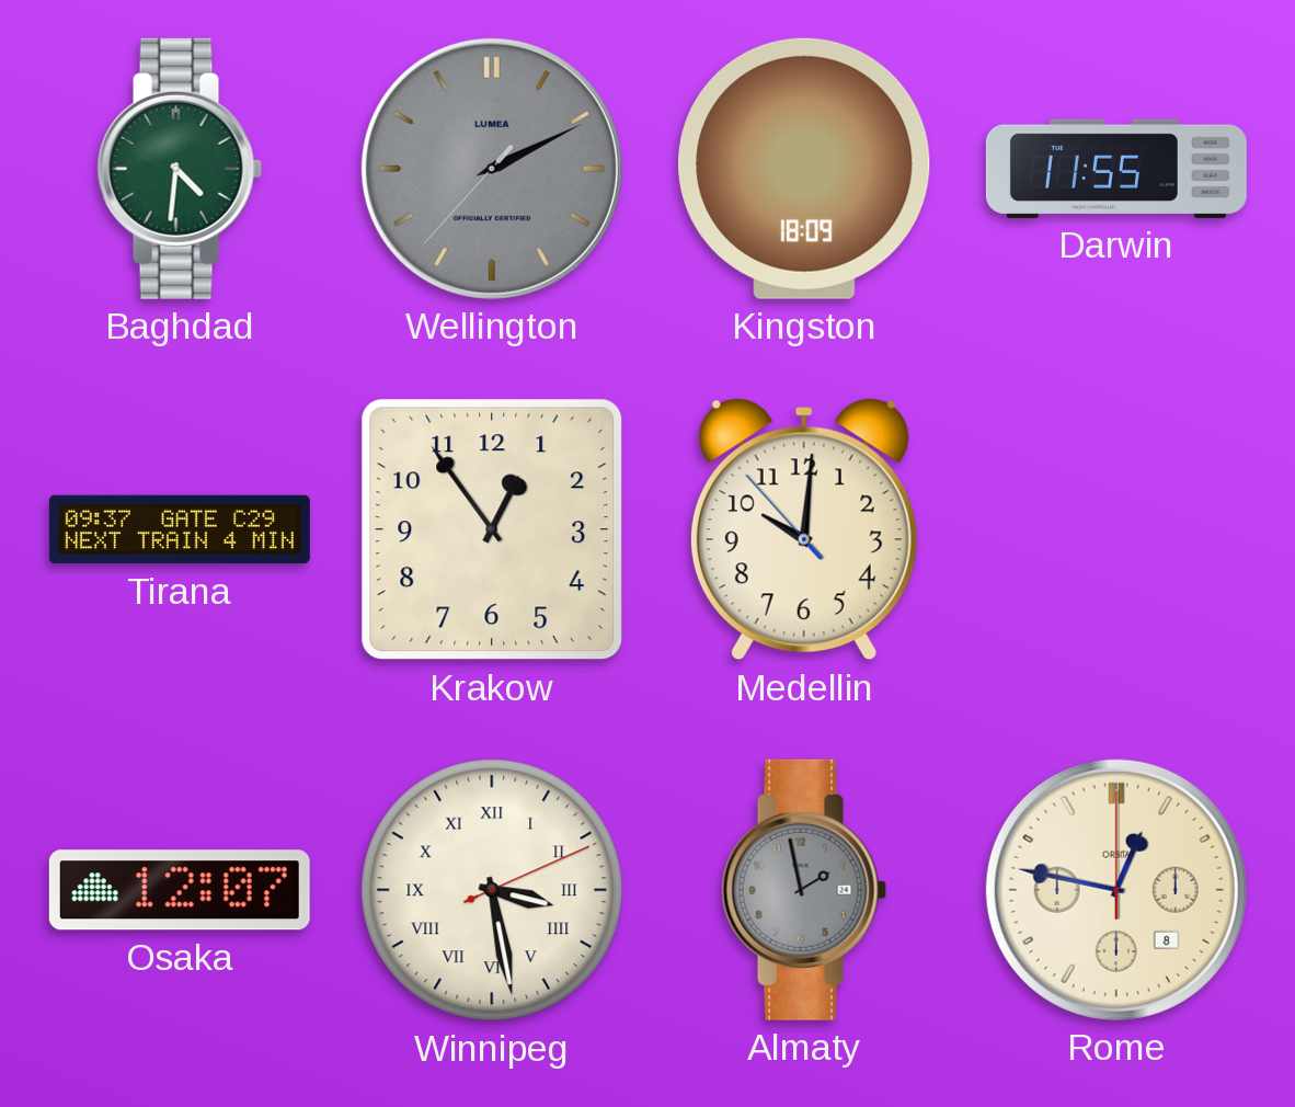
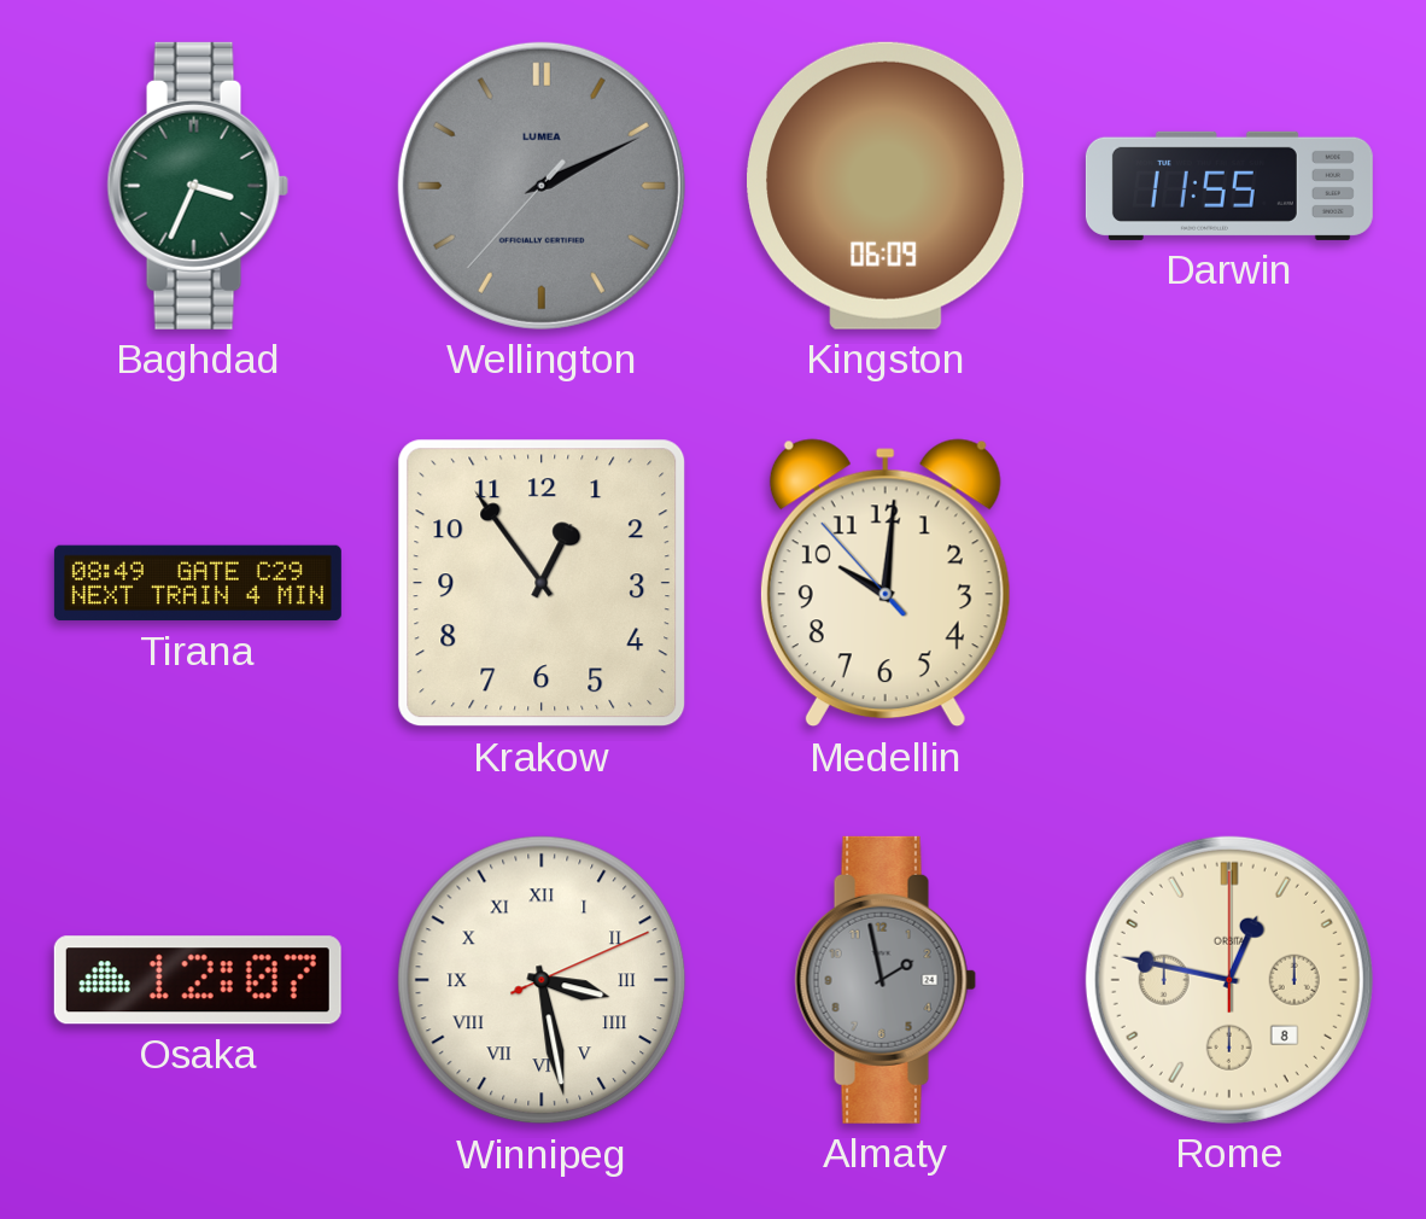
Baghdad: 4:31 -> 3:34
Kingston: 18:09 -> 06:09
Tirana: 09:37 -> 08:49
